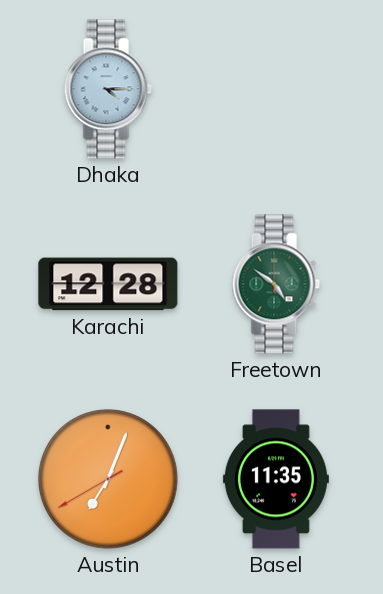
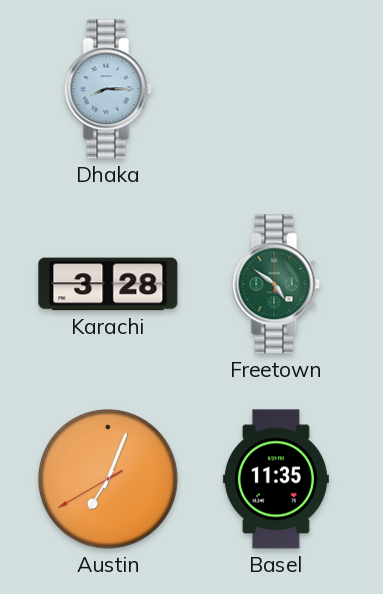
Dhaka: 4:15 -> 8:15
Karachi: 12:28 -> 3:28
